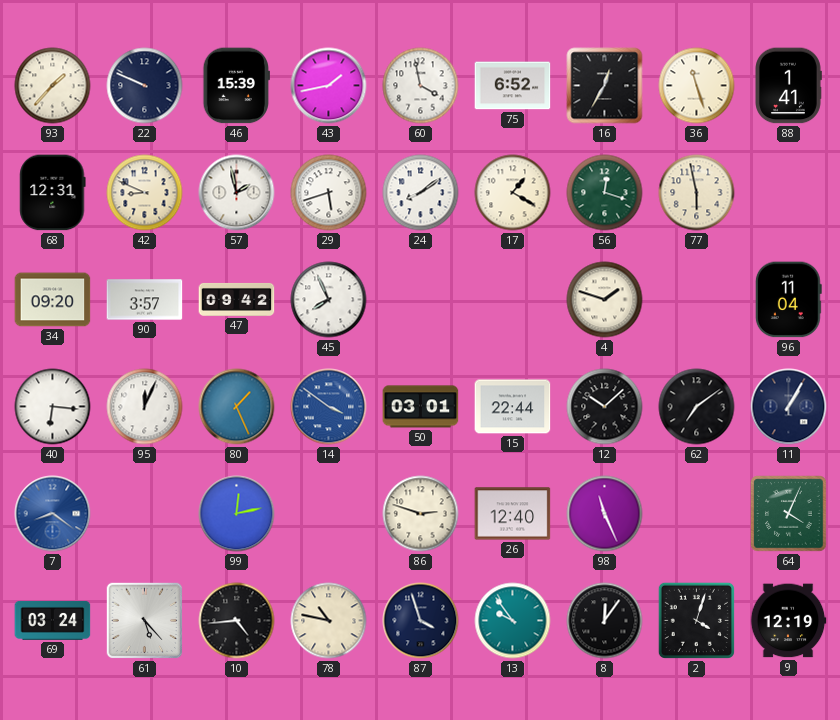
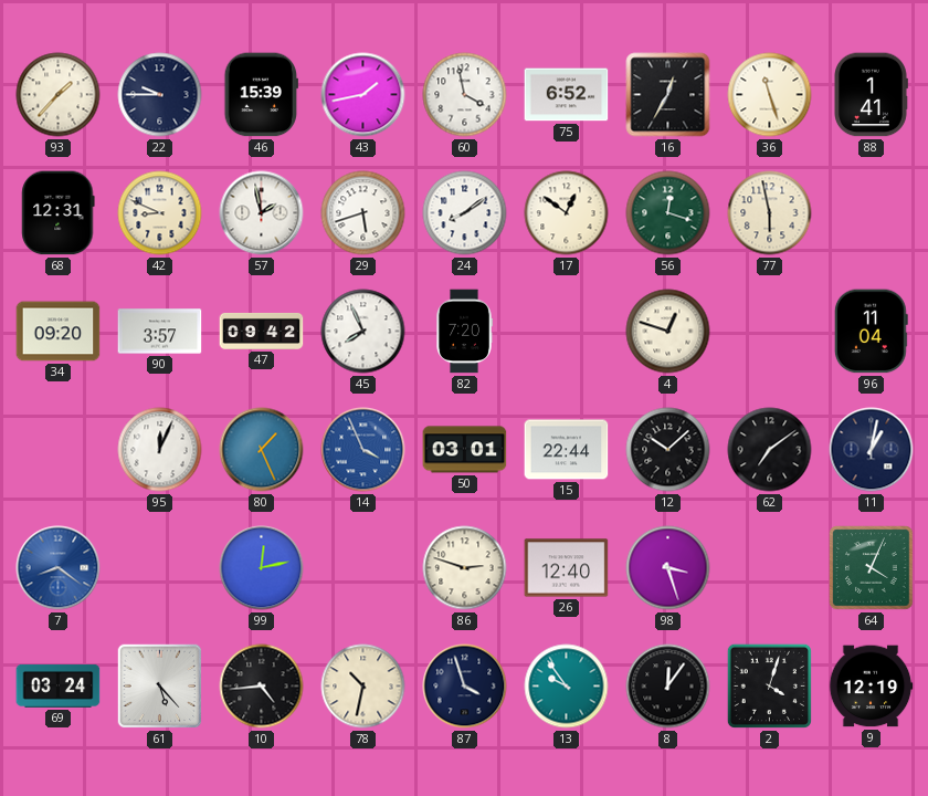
22: 9:49 -> 9:45
17: 1:20 -> 12:51
82: none -> 7:20
4: 1:48 -> 12:48
40: 6:16 -> none
14: 3:51 -> 3:56
11: 1:05 -> 1:02
98: 11:26 -> 3:27
78: 10:47 -> 10:32
